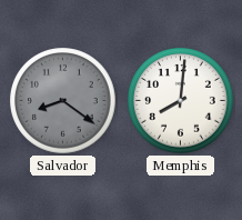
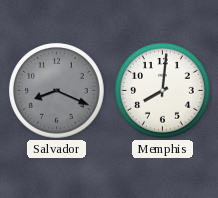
Salvador: 8:21 -> 8:19
